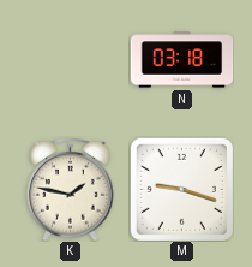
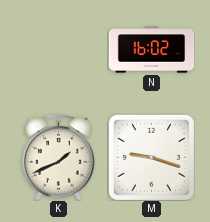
N: 03:18 -> 16:02
K: 1:47 -> 1:41
